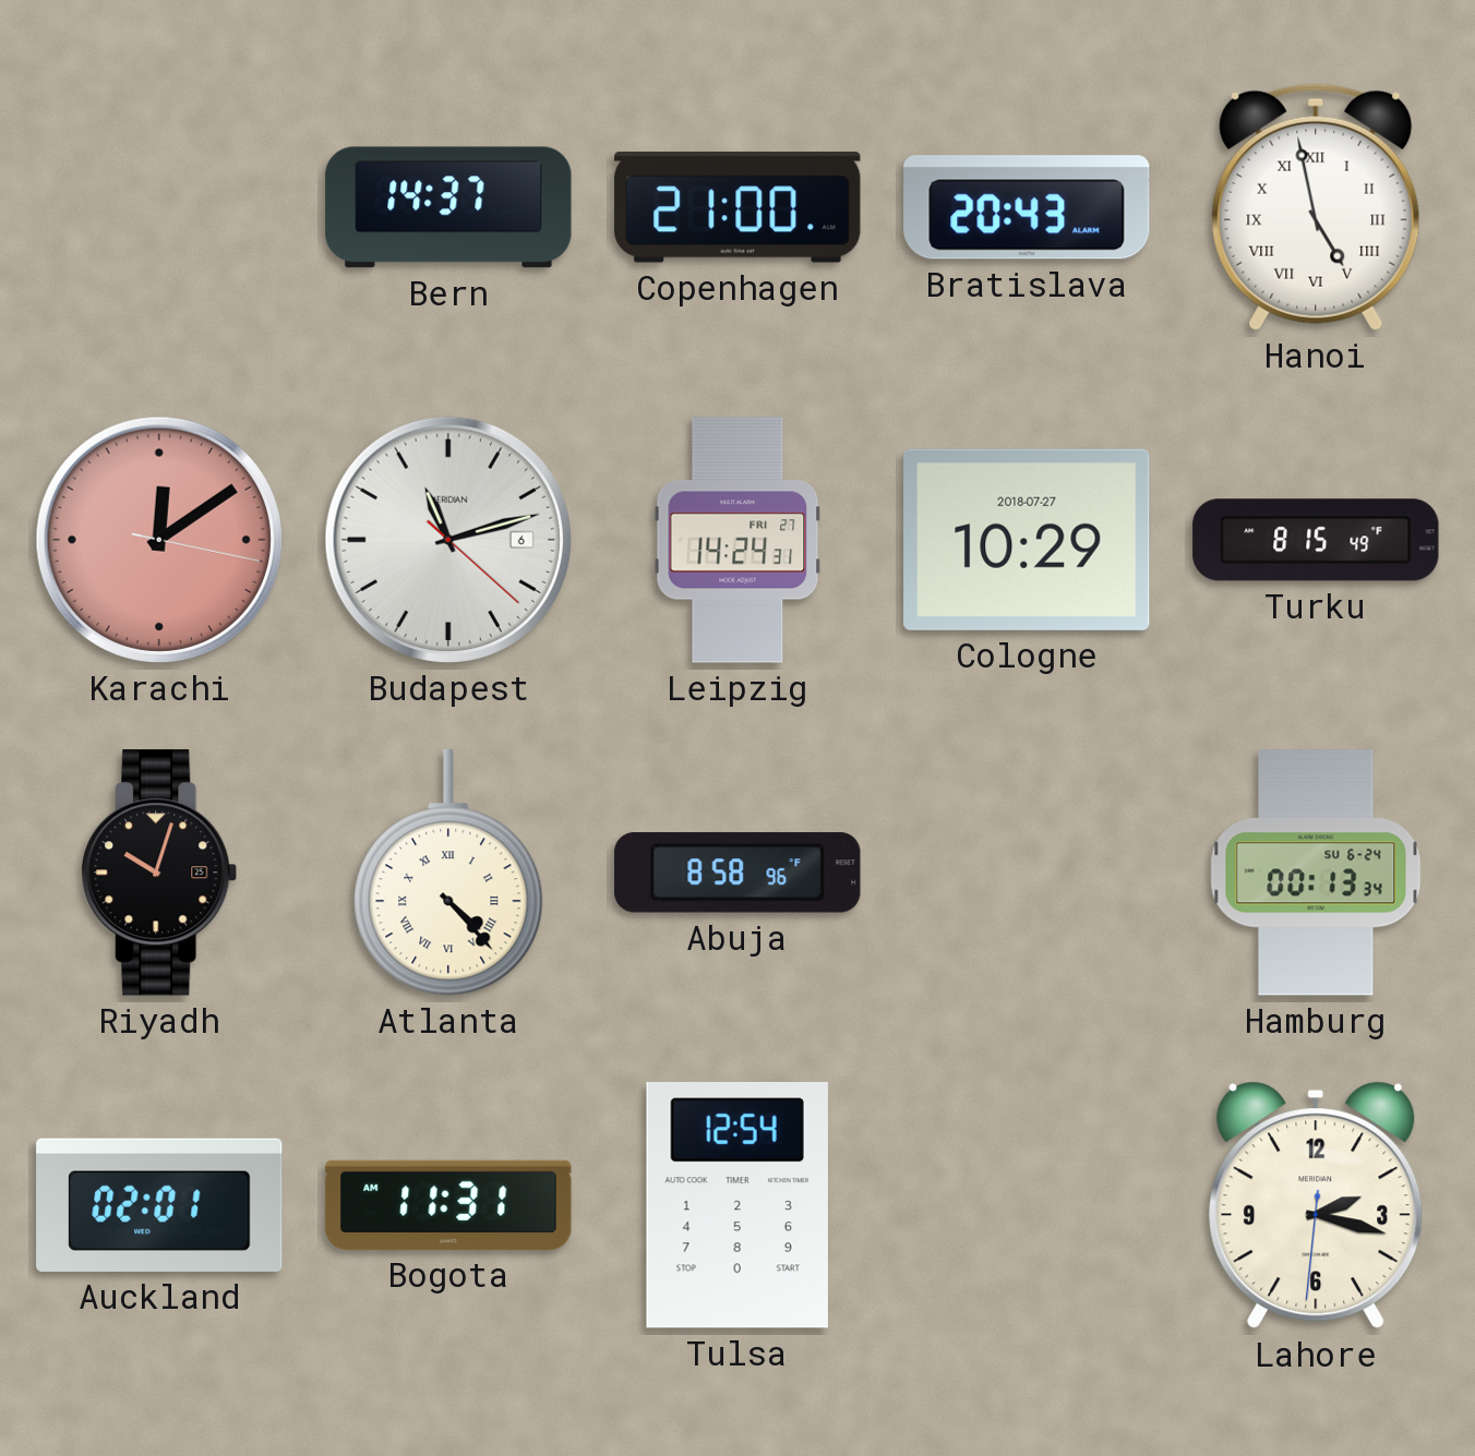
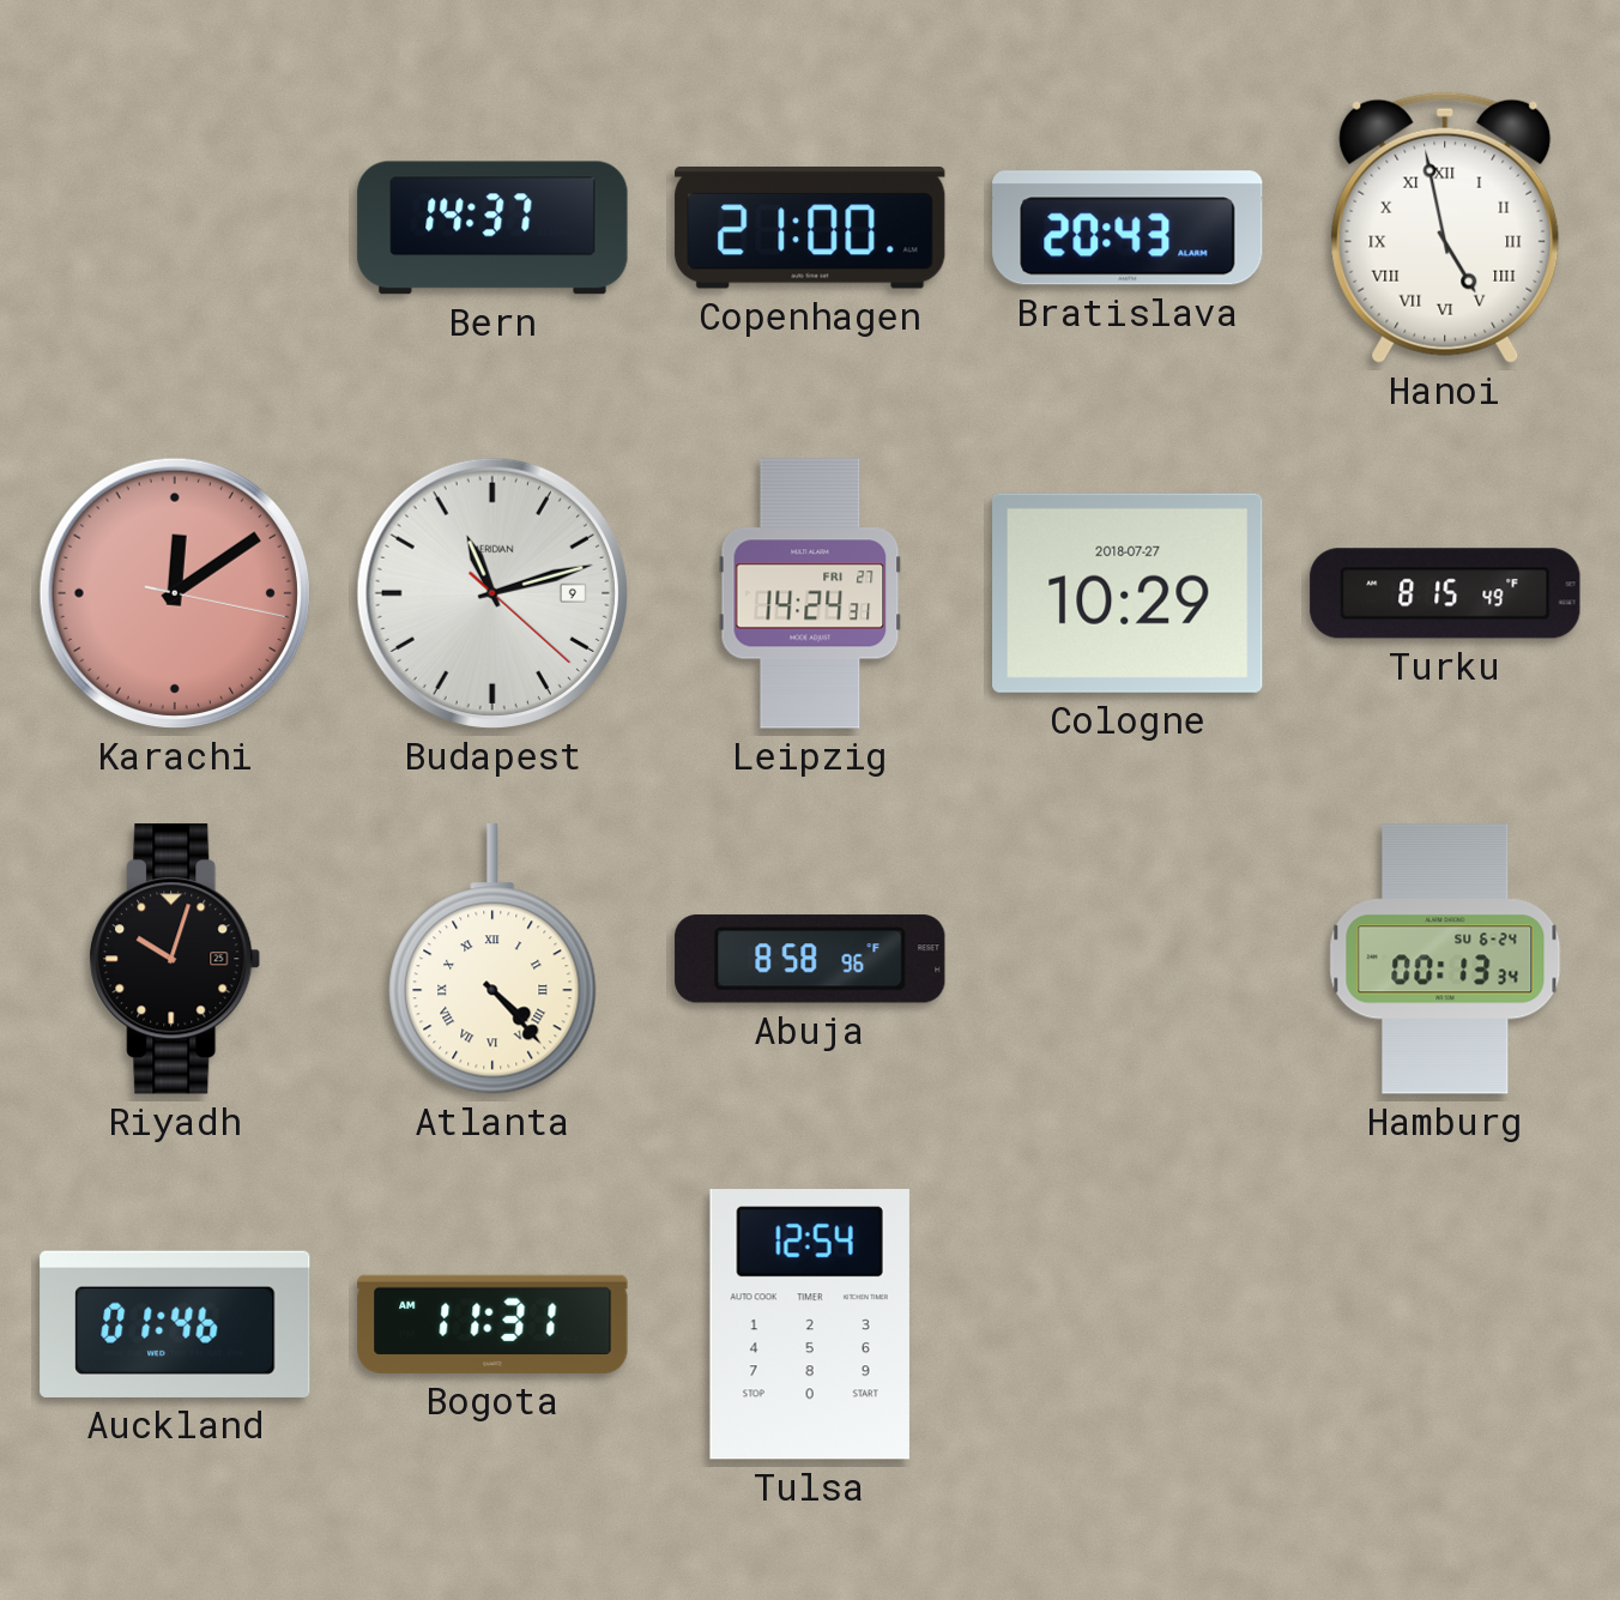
Budapest date: 6 -> 9
Auckland: 02:01 -> 01:46
Lahore: 2:17 -> none
